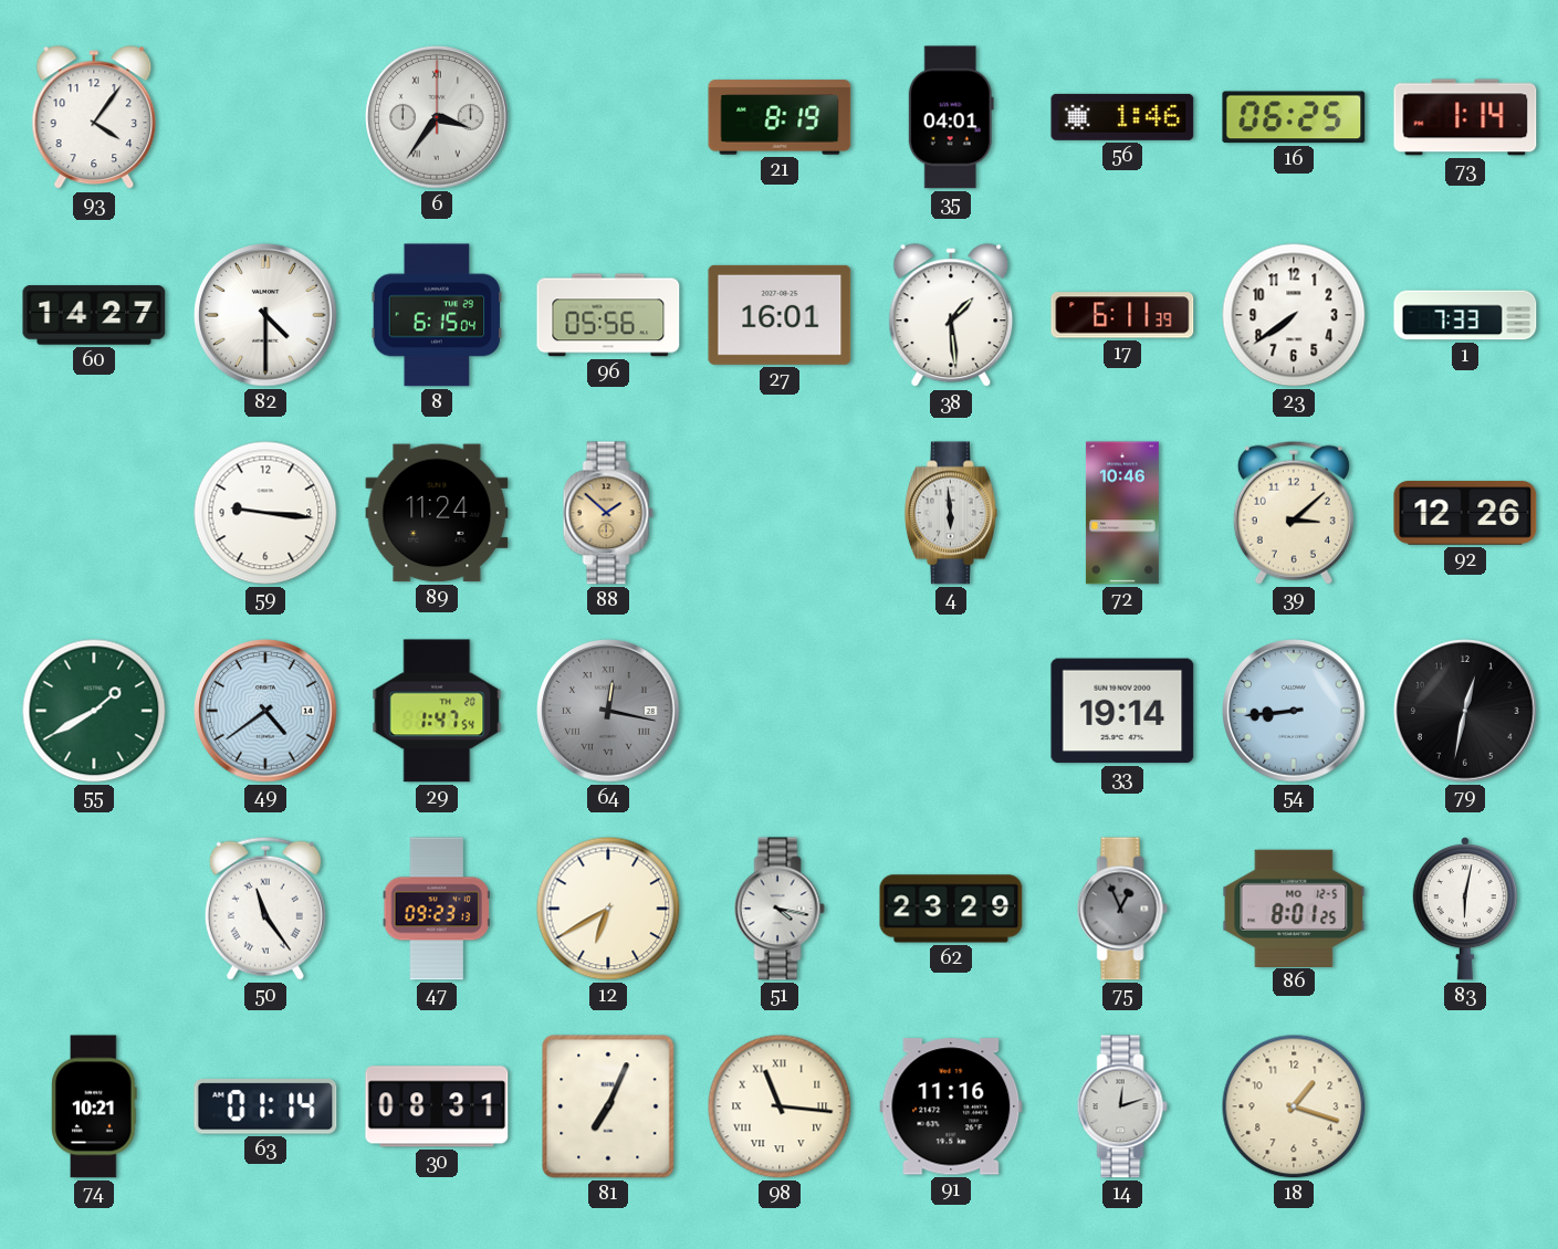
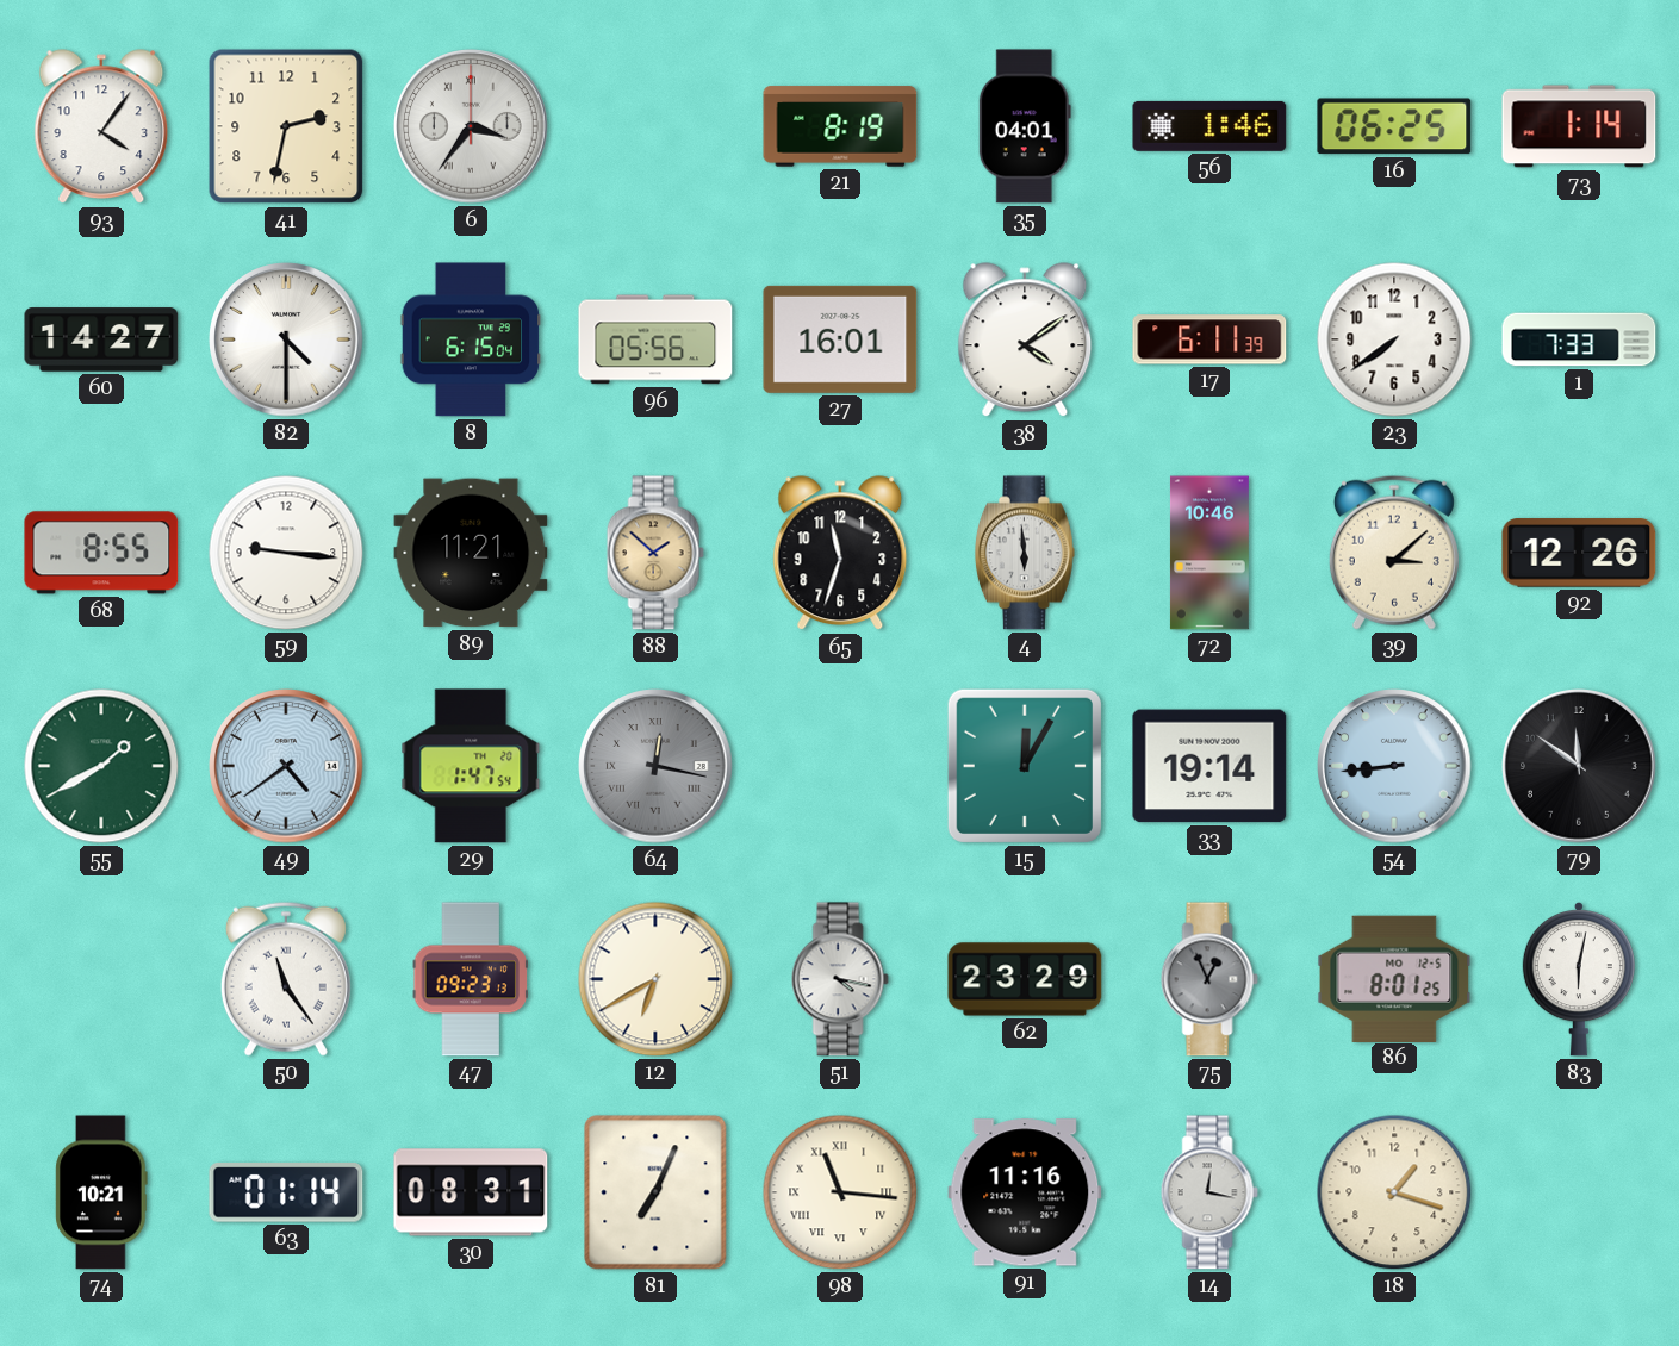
41: none -> 2:32
38: 1:29 -> 4:09
68: none -> 8:55
89: 11:24 -> 11:21
65: none -> 11:33
15: none -> 12:05
79: 12:32 -> 11:51
14: 12:12 -> 12:17
